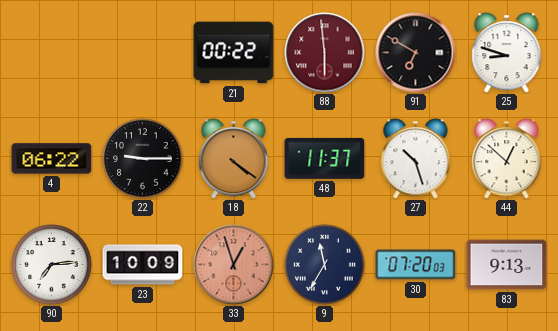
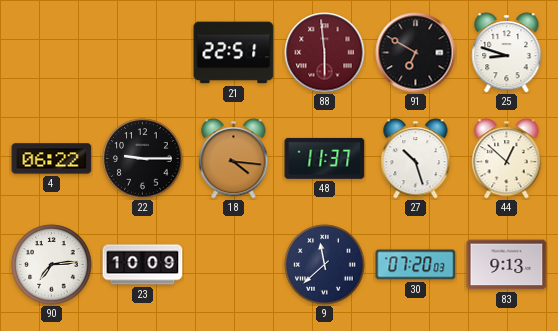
21: 00:22 -> 22:51
18: 4:21 -> 4:16
33: 12:57 -> none
9: 11:35 -> 11:38
